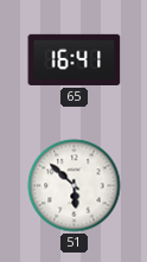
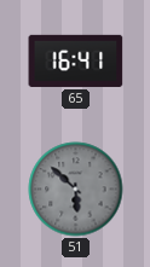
51 dial: white -> grey
